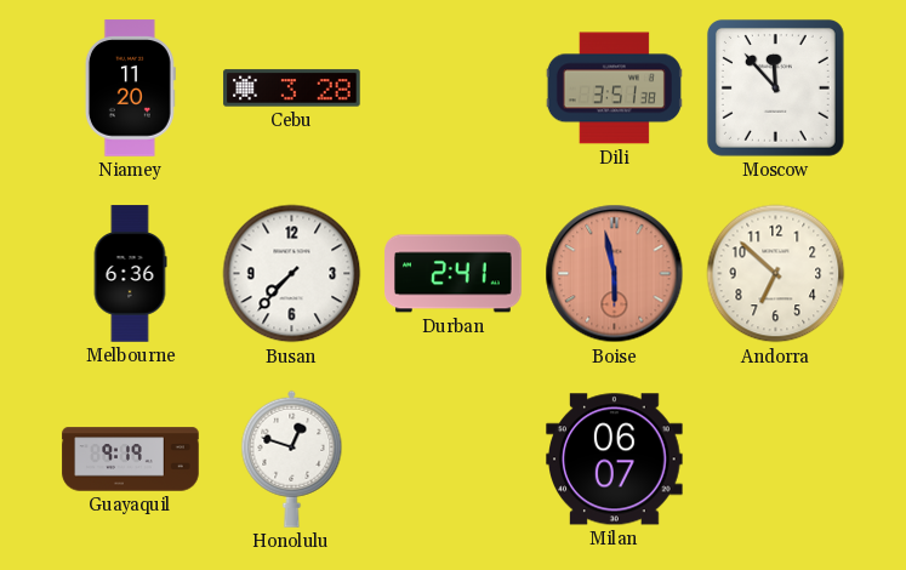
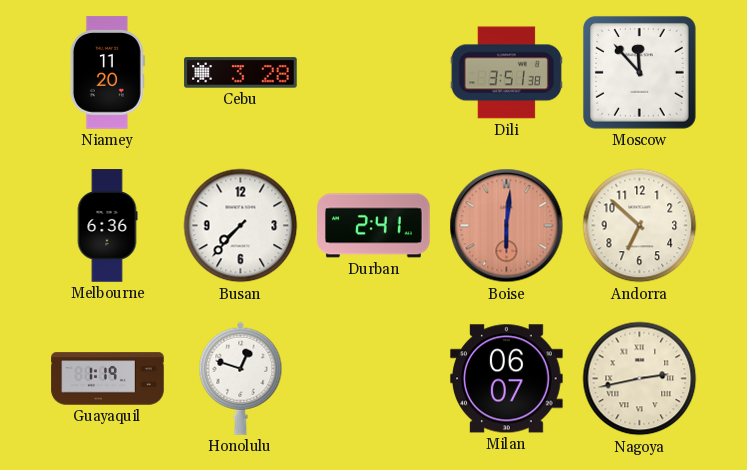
Boise: 5:58 -> 6:01
Guayaquil: 9:19 -> 1:19
Nagoya: none -> 2:43
